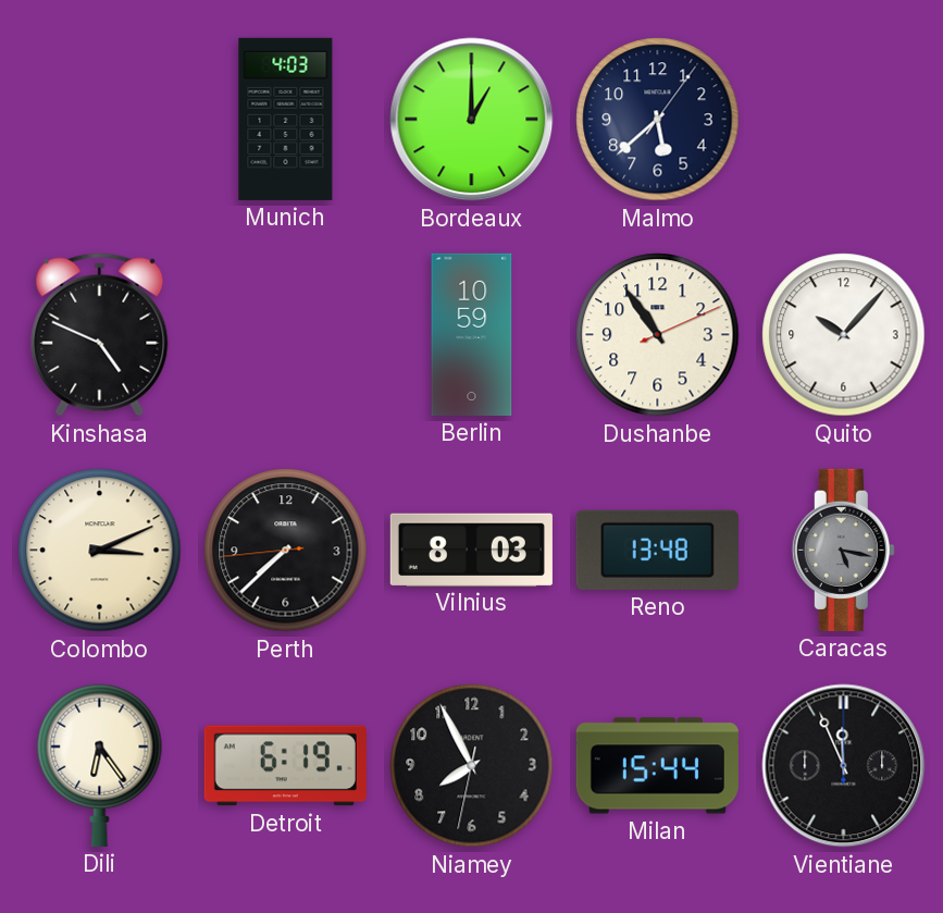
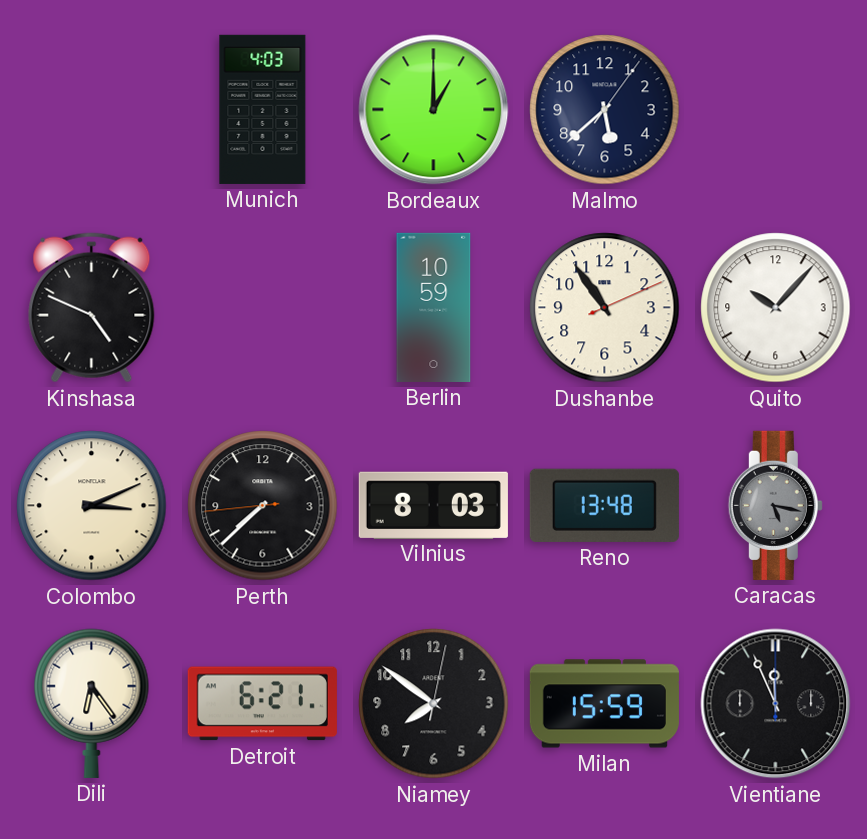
Detroit: 6:19 -> 6:21
Niamey: 7:55 -> 7:51
Milan: 15:44 -> 15:59
